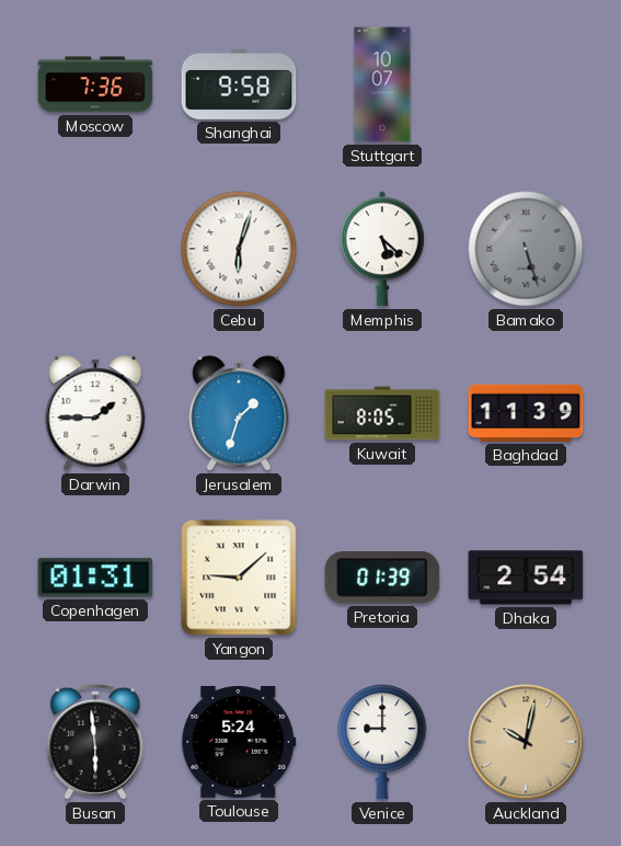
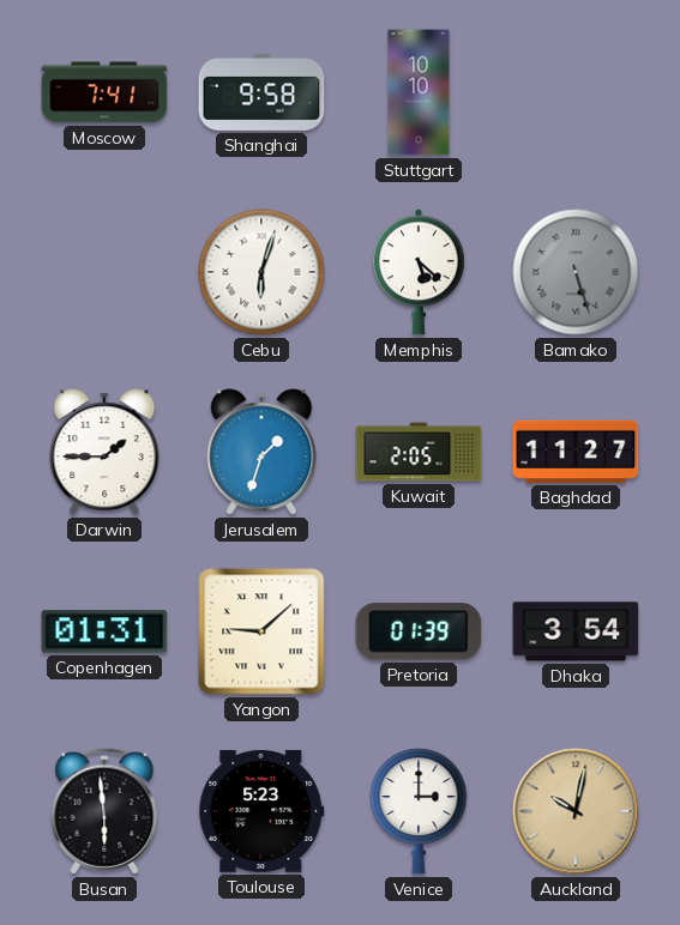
Moscow: 7:36 -> 7:41
Stuttgart: 10:07 -> 10:10
Kuwait: 8:05 -> 2:05
Baghdad: 11:39 -> 11:27
Dhaka: 2:54 -> 3:54
Toulouse: 5:24 -> 5:23
Venice: 9:00 -> 3:00
